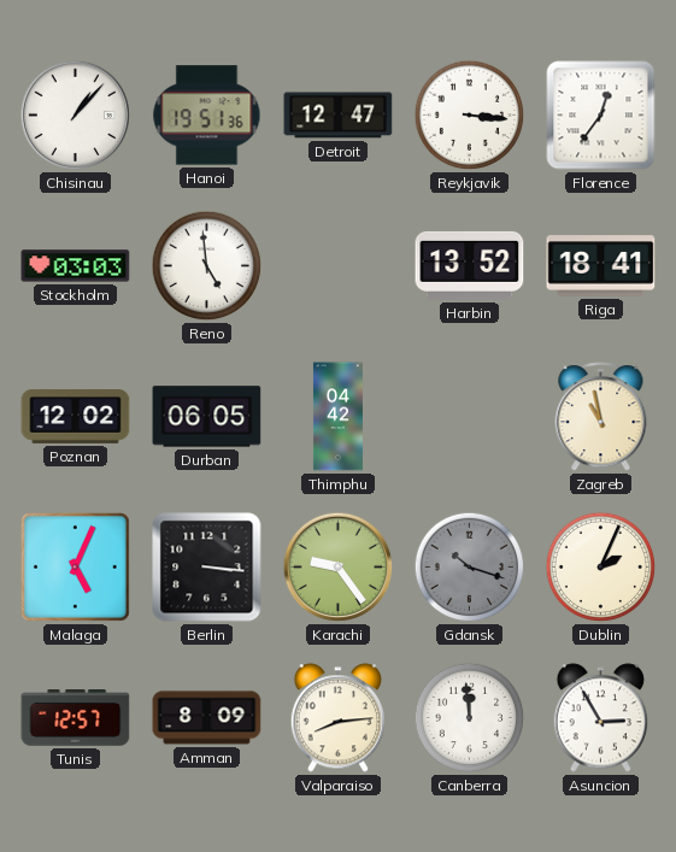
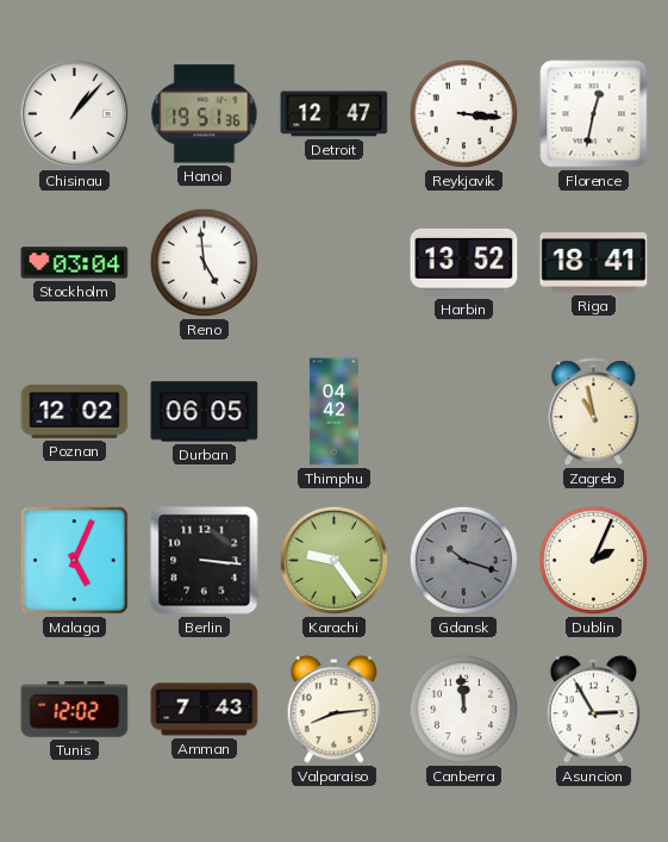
Florence: 12:36 -> 12:32
Stockholm: 03:03 -> 03:04
Tunis: 12:57 -> 12:02
Amman: 8:09 -> 7:43
